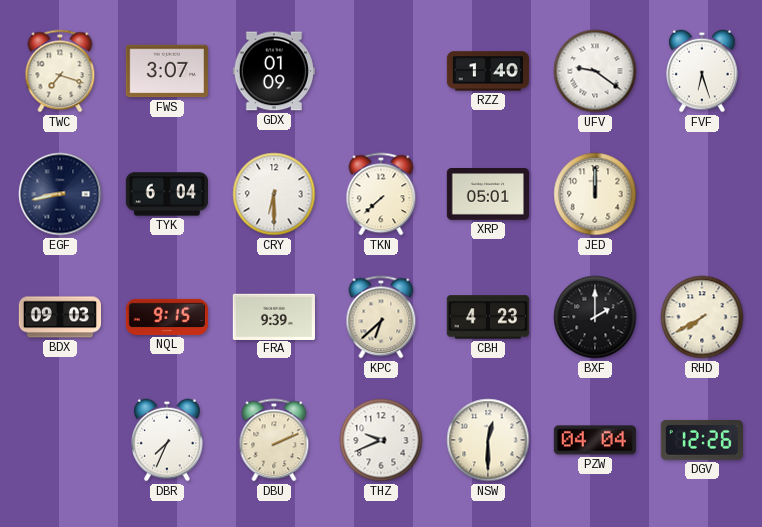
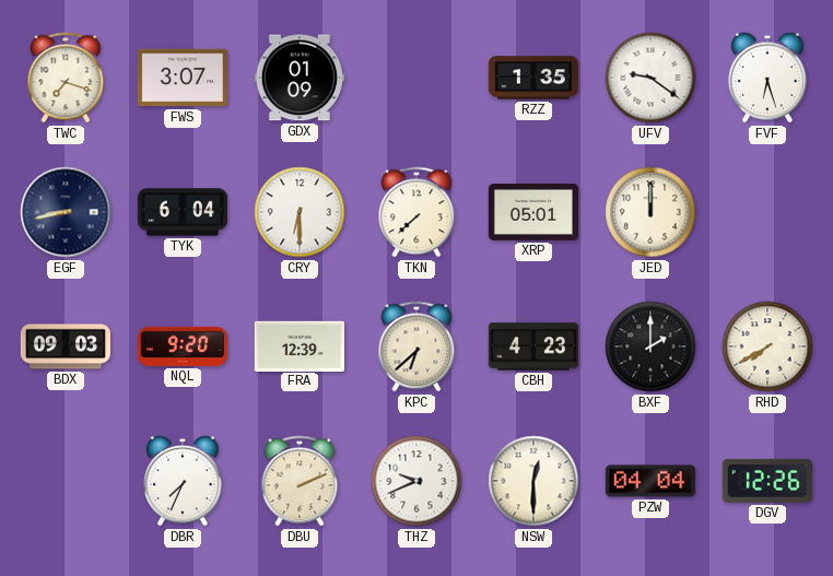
RZZ: 1:40 -> 1:35
NQL: 9:15 -> 9:20
FRA: 9:39 -> 12:39
